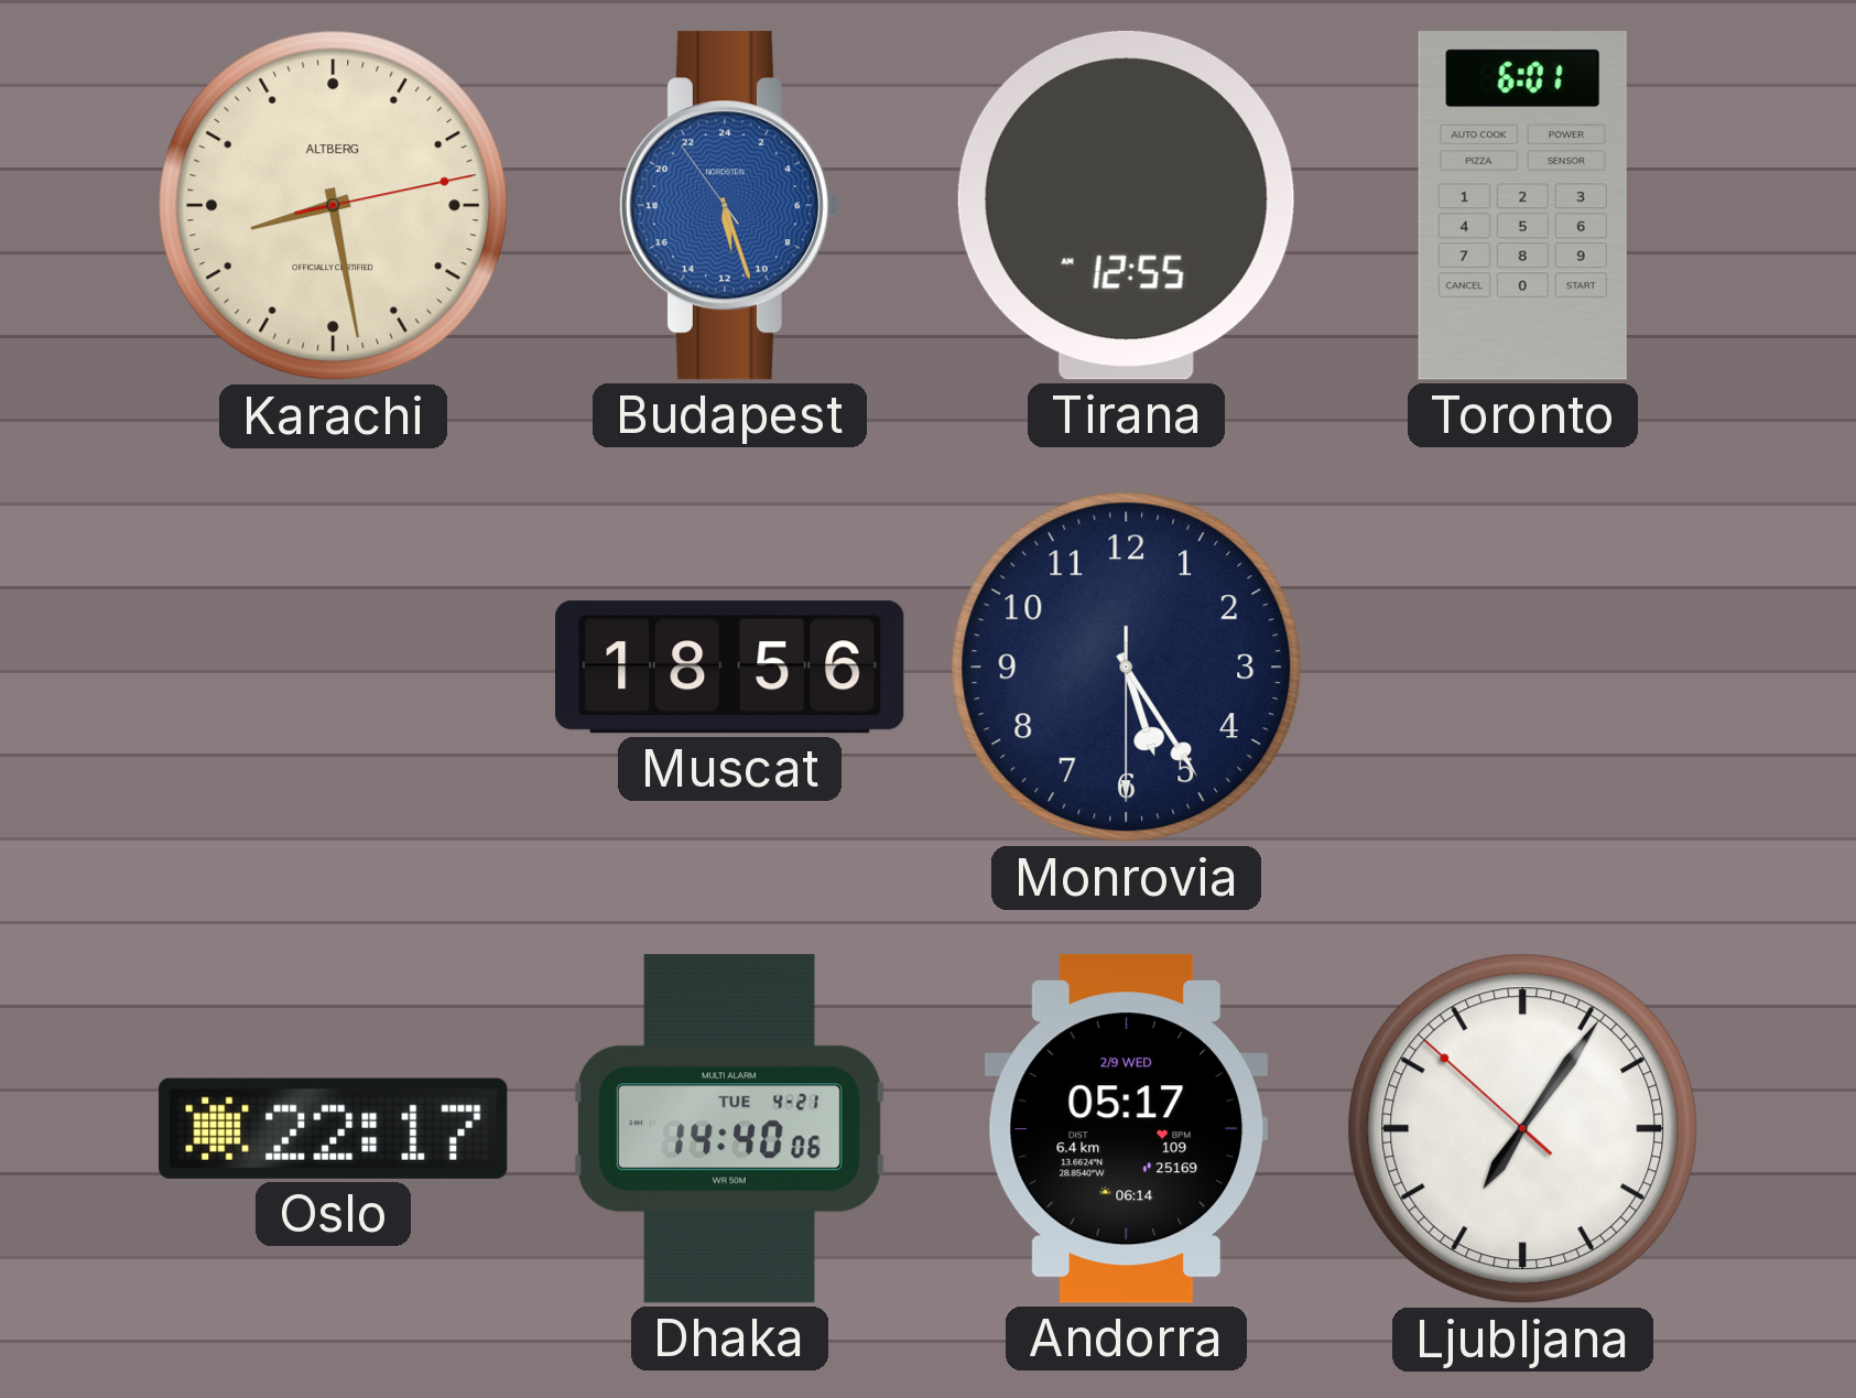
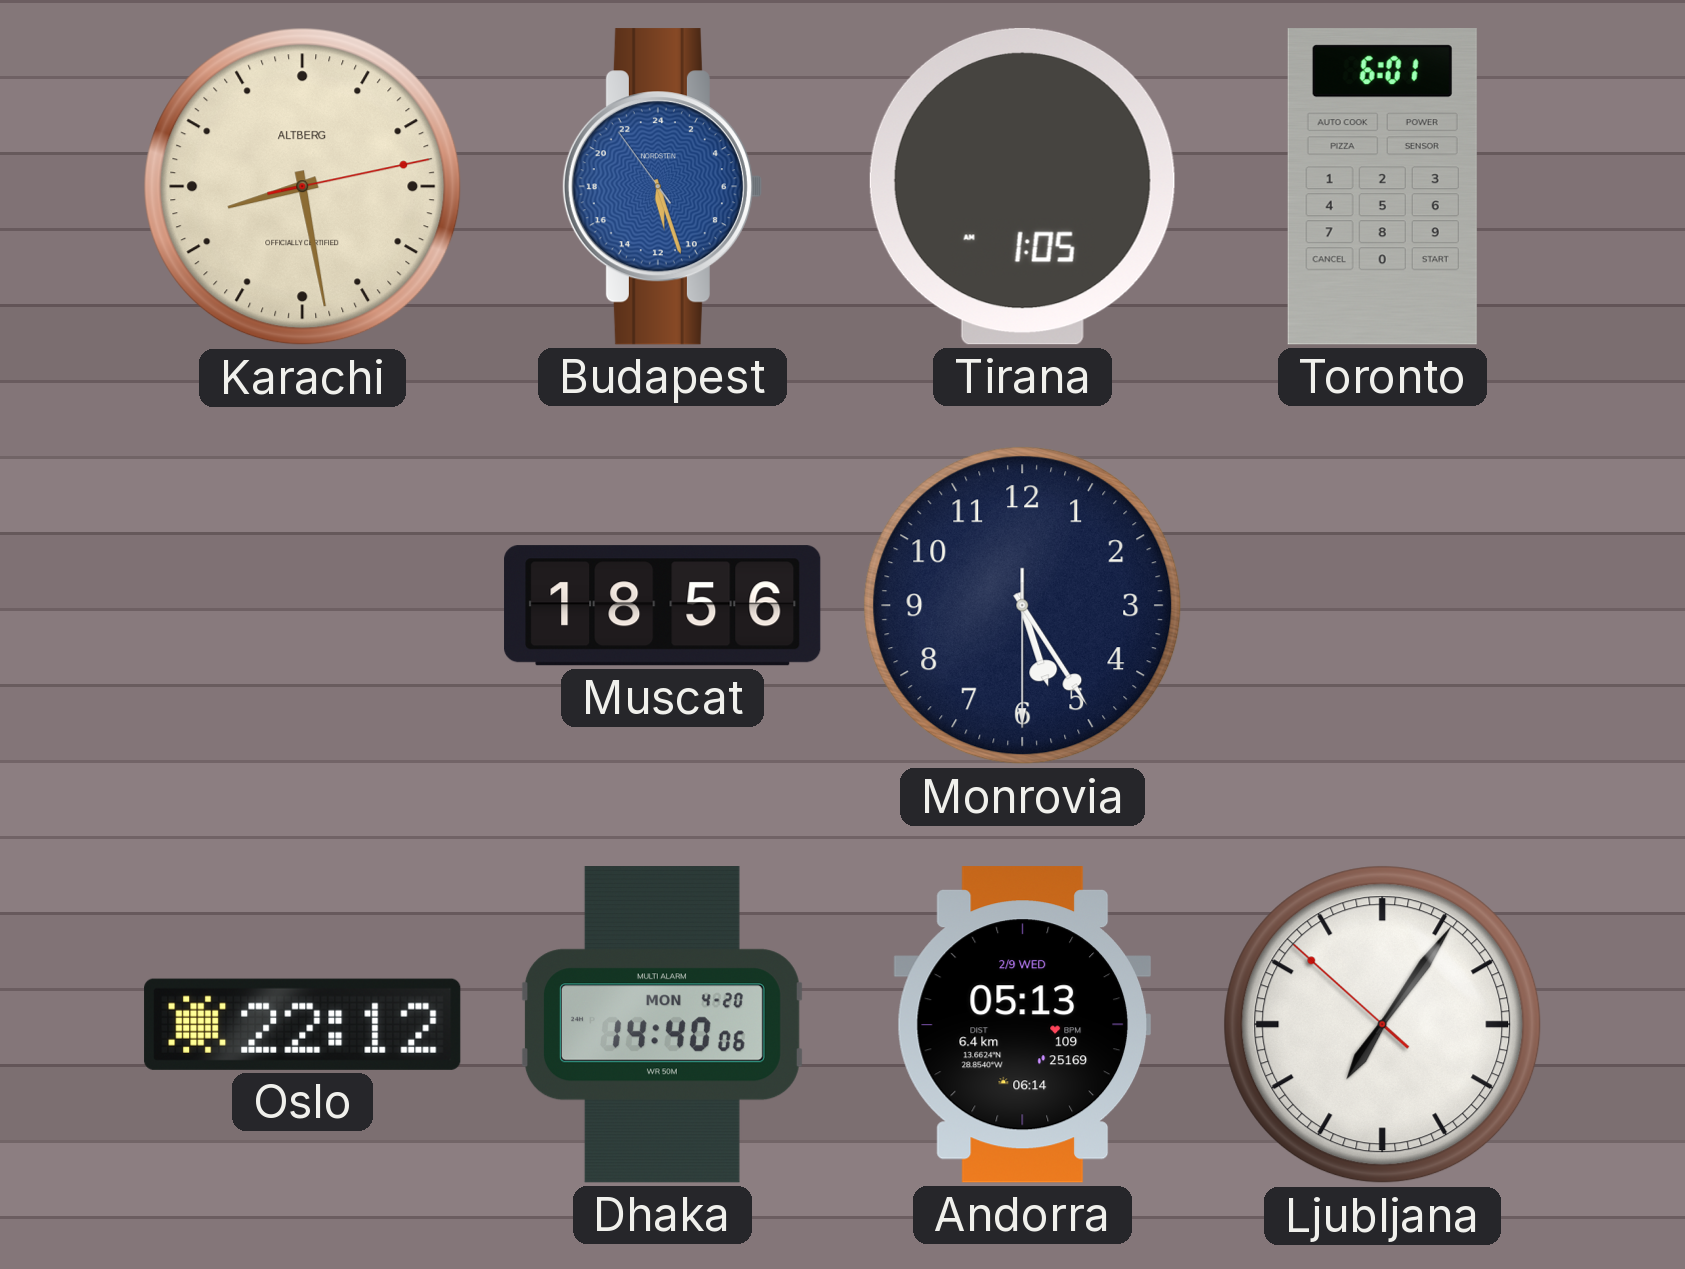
Tirana: 12:55 -> 1:05
Oslo: 22:17 -> 22:12
Dhaka date: TUE 4-21 -> MON 4-20
Andorra: 05:17 -> 05:13
